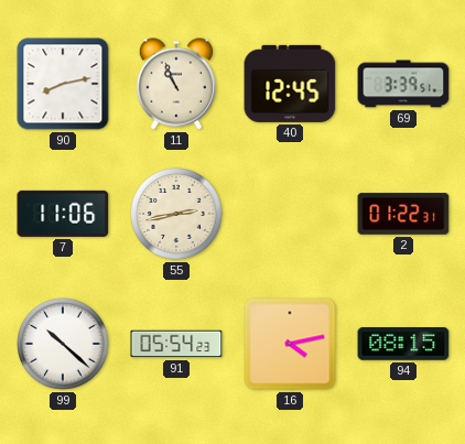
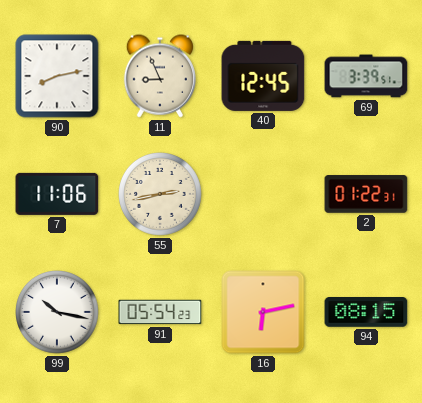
11: 10:56 -> 8:56
99: 10:22 -> 10:17
16: 4:13 -> 6:13
